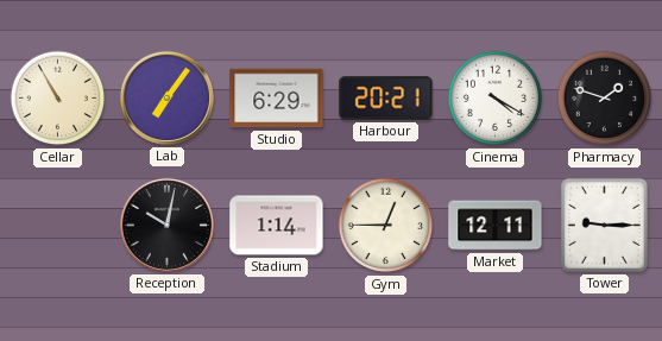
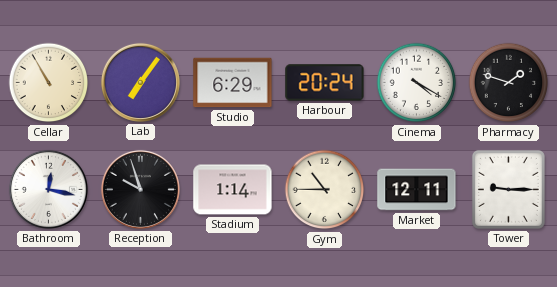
Harbour: 20:21 -> 20:24
Bathroom: none -> 12:17
Reception: 10:02 -> 9:57
Gym: 12:45 -> 10:45
